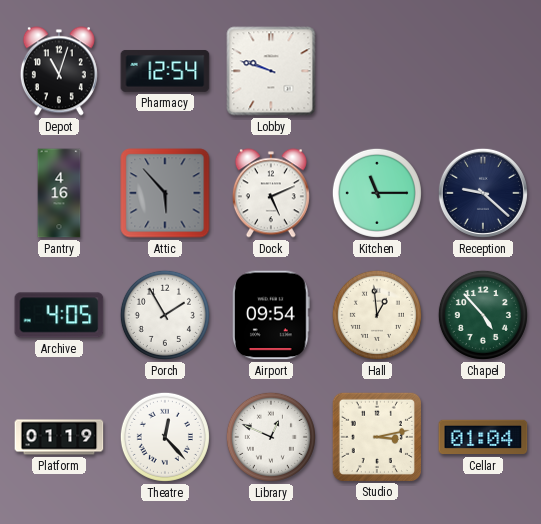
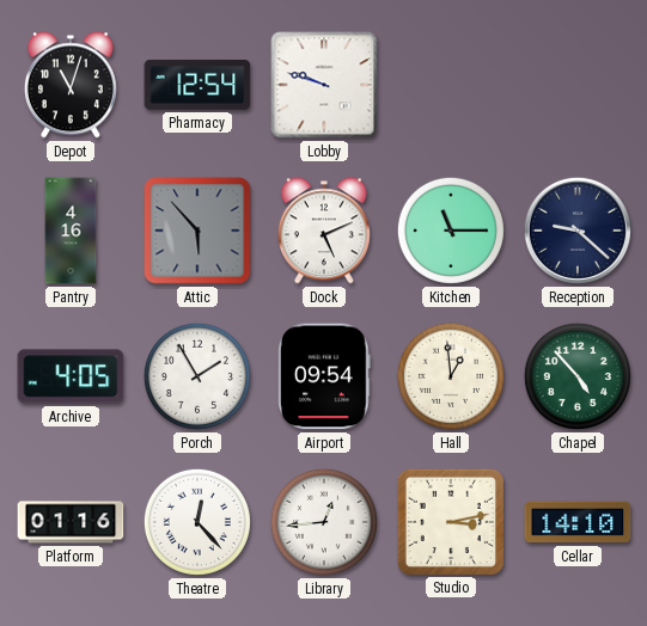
Platform: 01:19 -> 01:16
Library: 12:49 -> 12:44
Cellar: 01:04 -> 14:10
